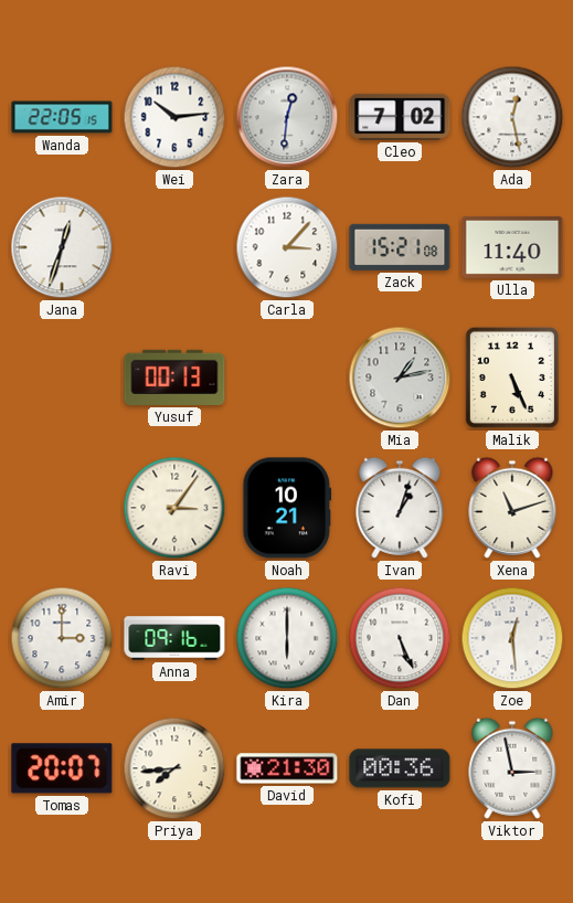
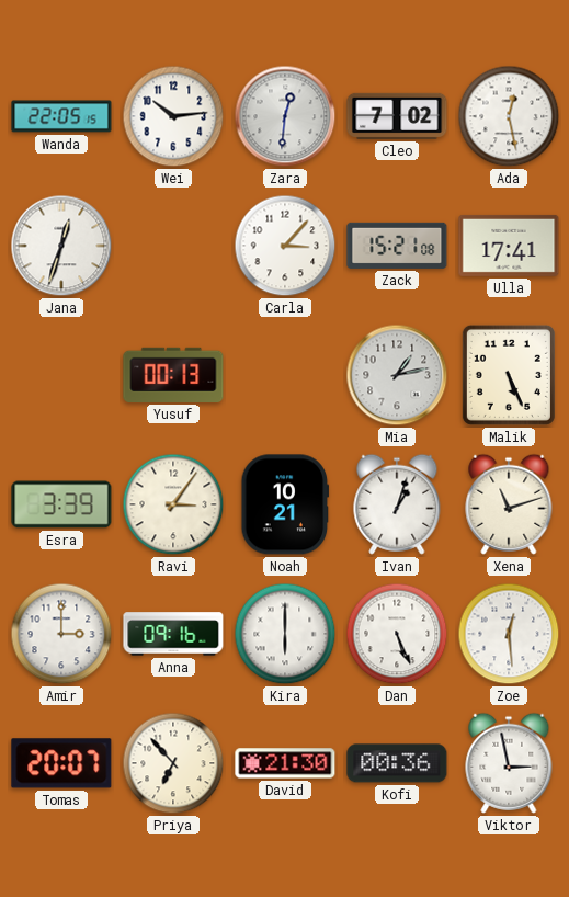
Ulla: 11:40 -> 17:41
Esra: none -> 3:39
Priya: 7:44 -> 6:53
